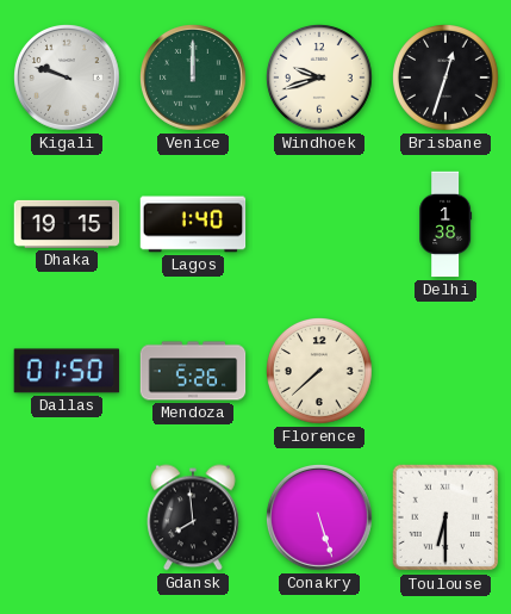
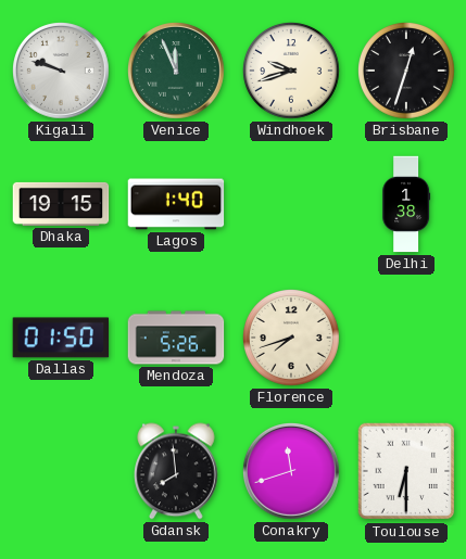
Venice: 12:00 -> 11:56
Florence: 7:38 -> 7:42
Conakry: 5:27 -> 11:42
